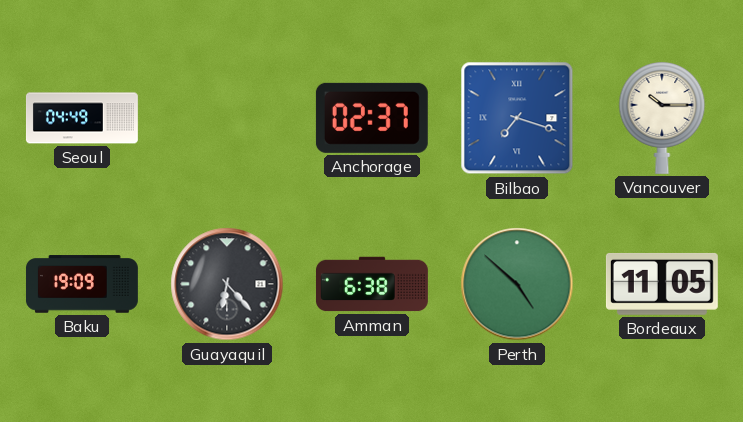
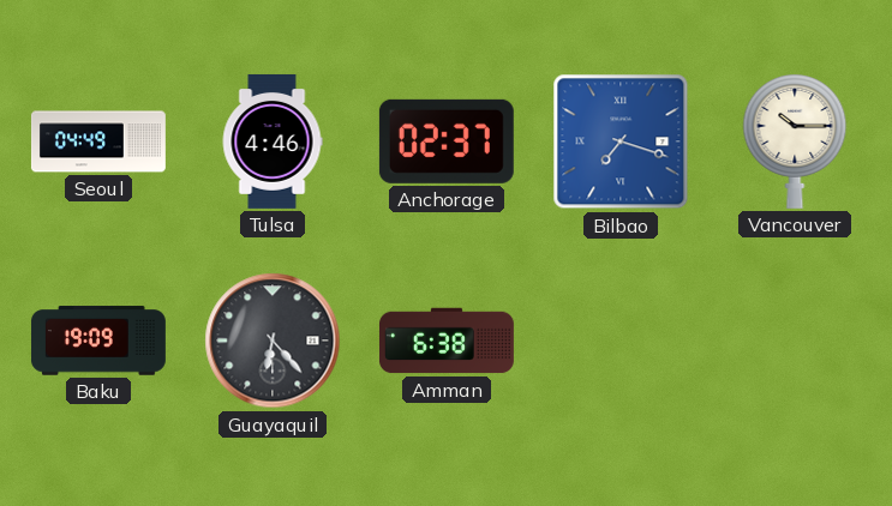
Tulsa: none -> 4:46
Perth: 4:52 -> none
Bordeaux: 11:05 -> none
